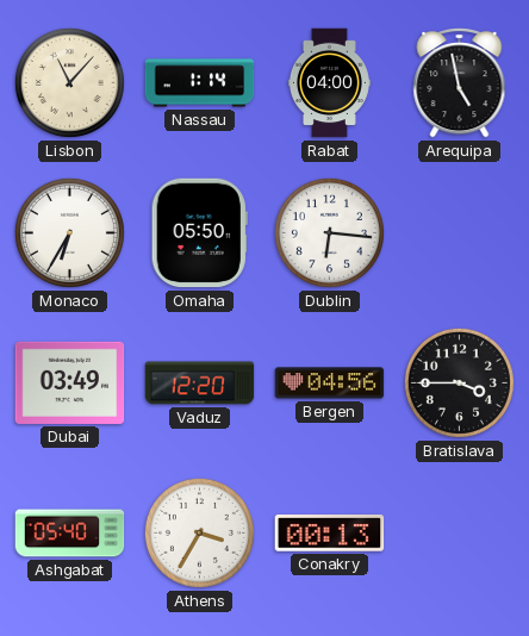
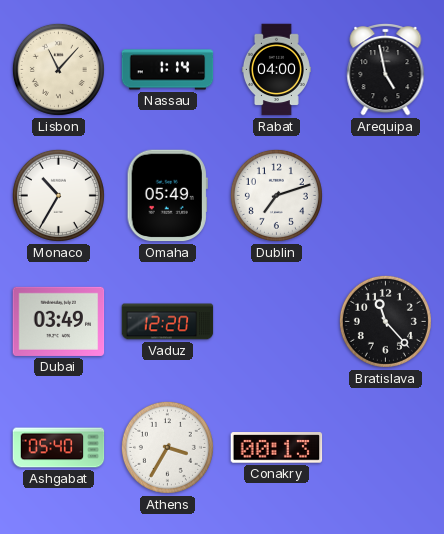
Monaco: 6:35 -> 10:35
Omaha: 05:50 -> 05:49
Dublin: 6:16 -> 7:12
Bergen: 04:56 -> none
Bratislava: 3:45 -> 11:23
